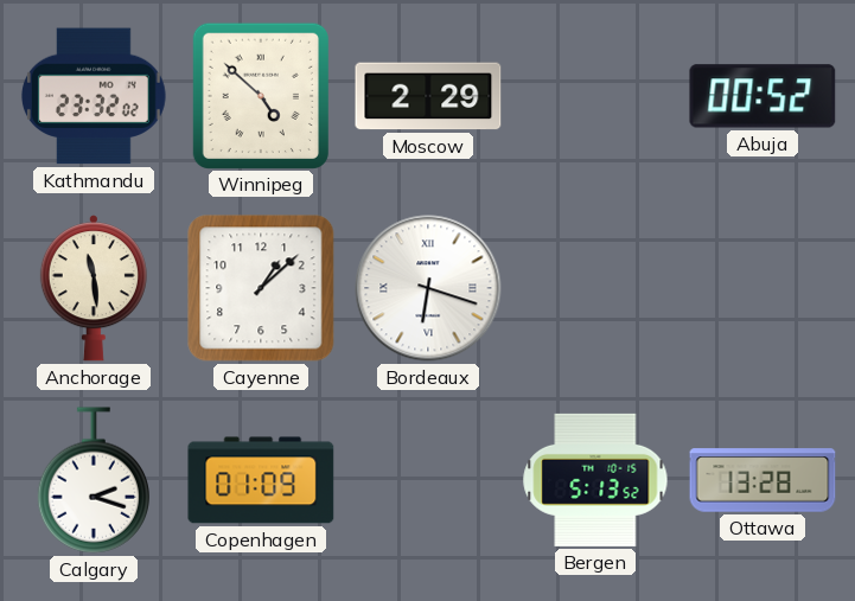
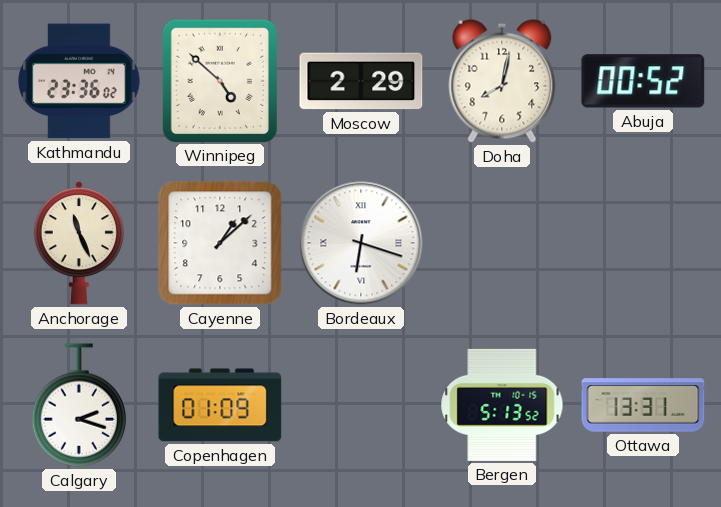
Kathmandu: 23:32 -> 23:36
Doha: none -> 8:02
Anchorage: 11:29 -> 11:26
Ottawa: 13:28 -> 13:31
